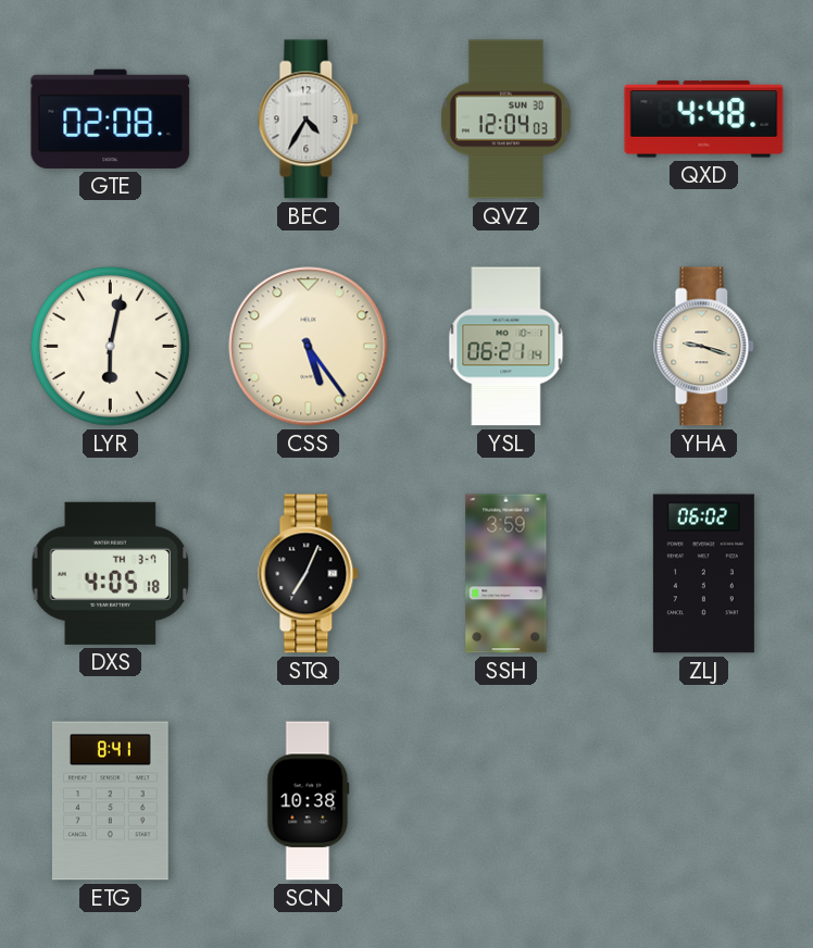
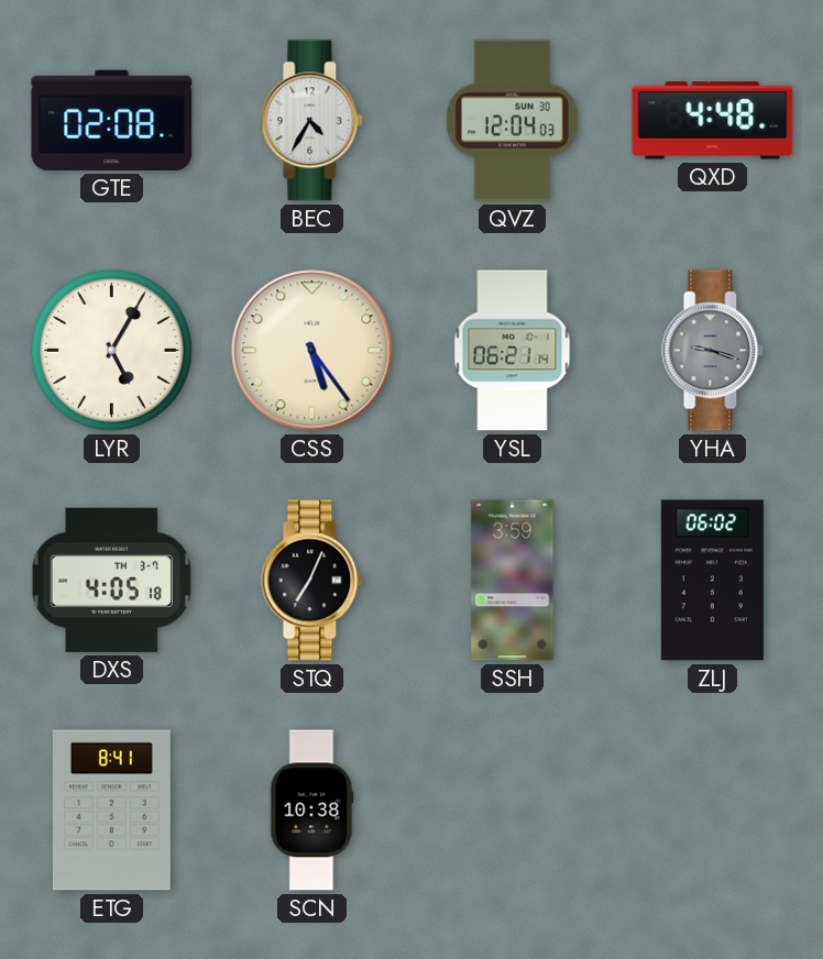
LYR: 6:02 -> 5:05
YHA dial: cream -> grey
